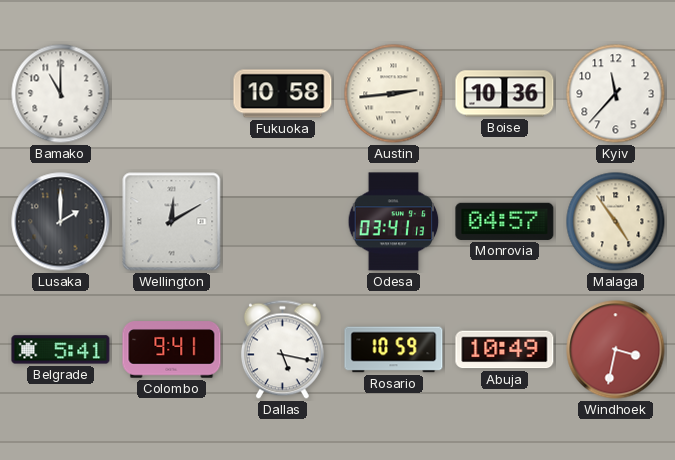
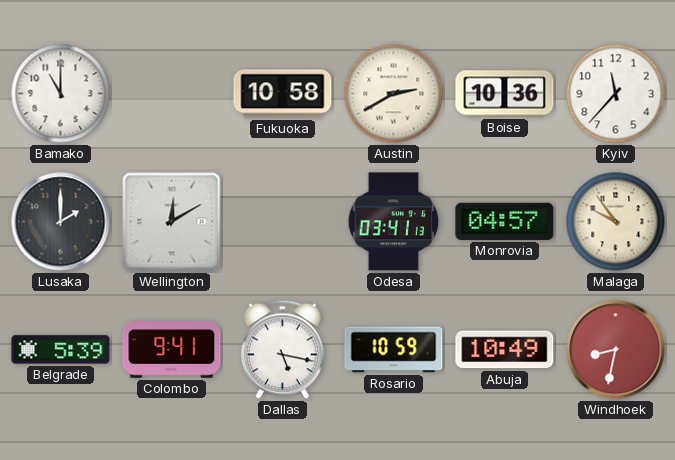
Austin: 2:44 -> 2:40
Malaga: 4:54 -> 9:54
Belgrade: 5:41 -> 5:39
Windhoek: 3:32 -> 8:32
